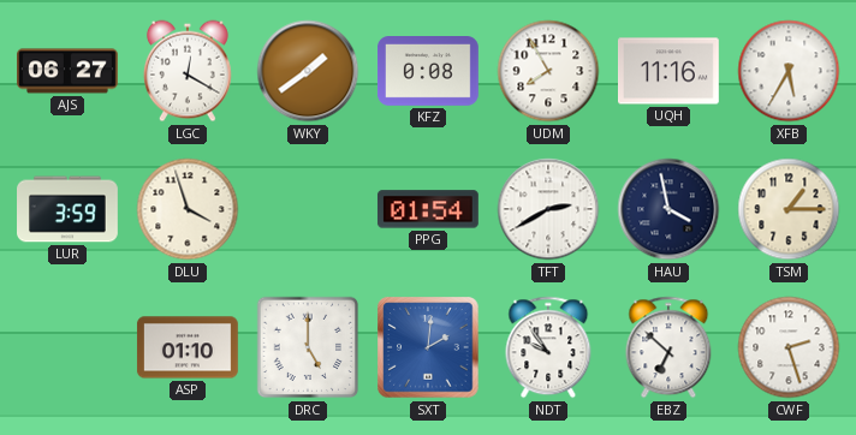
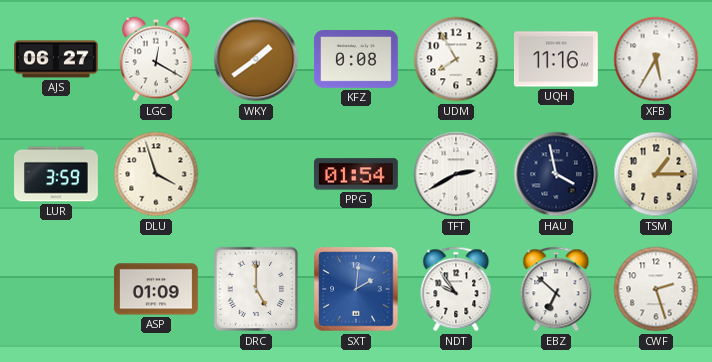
ASP: 01:10 -> 01:09
